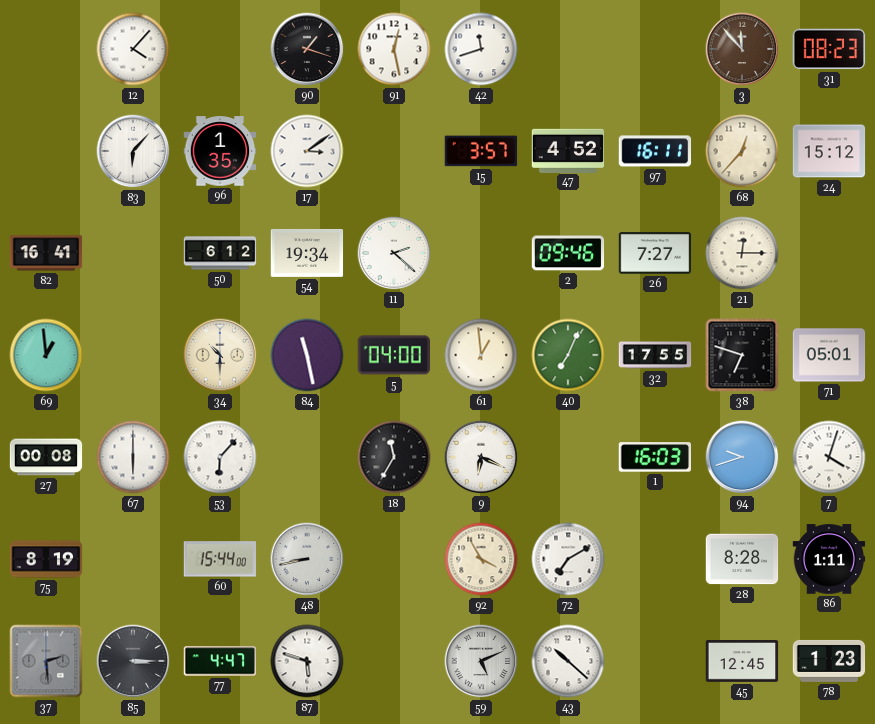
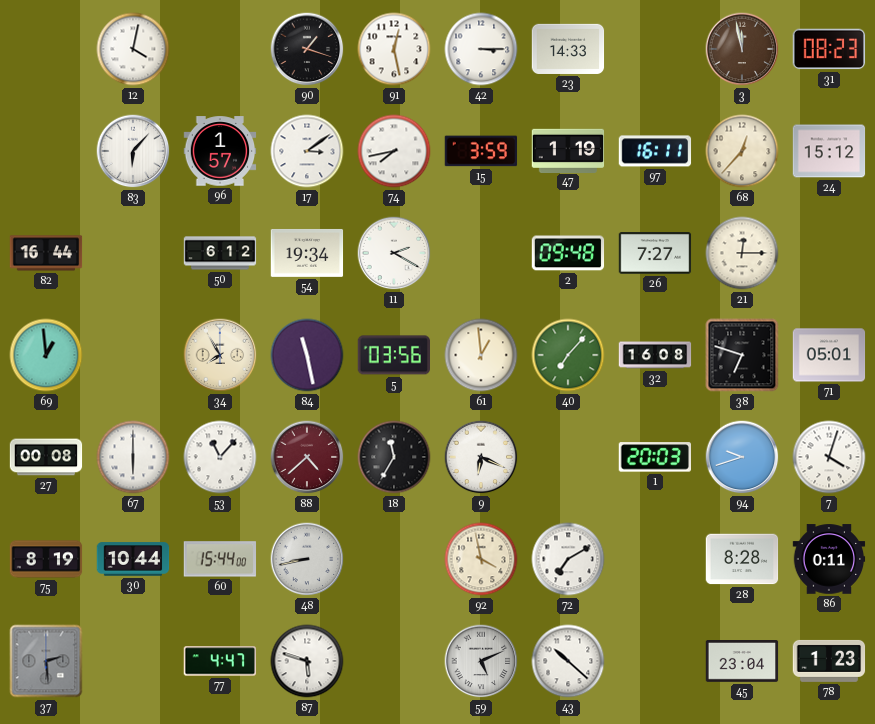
12: 4:07 -> 4:02
42: 11:42 -> 3:15
23: none -> 14:33
3: 11:53 -> 11:58
96: 1:35 -> 1:57
74: none -> 7:43
15: 3:57 -> 3:59
47: 4:52 -> 1:19
82: 16:41 -> 16:44
11: 2:22 -> 2:20
2: 09:46 -> 09:48
34: 10:30 -> 7:55
5: 04:00 -> 03:56
40: 7:04 -> 7:07
32: 17:55 -> 16:08
53: 6:07 -> 11:07
88: none -> 4:38
1: 16:03 -> 20:03
30: none -> 10:44
92: 3:55 -> 3:58
86: 1:11 -> 0:11
85: 3:15 -> none
45: 12:45 -> 23:04
